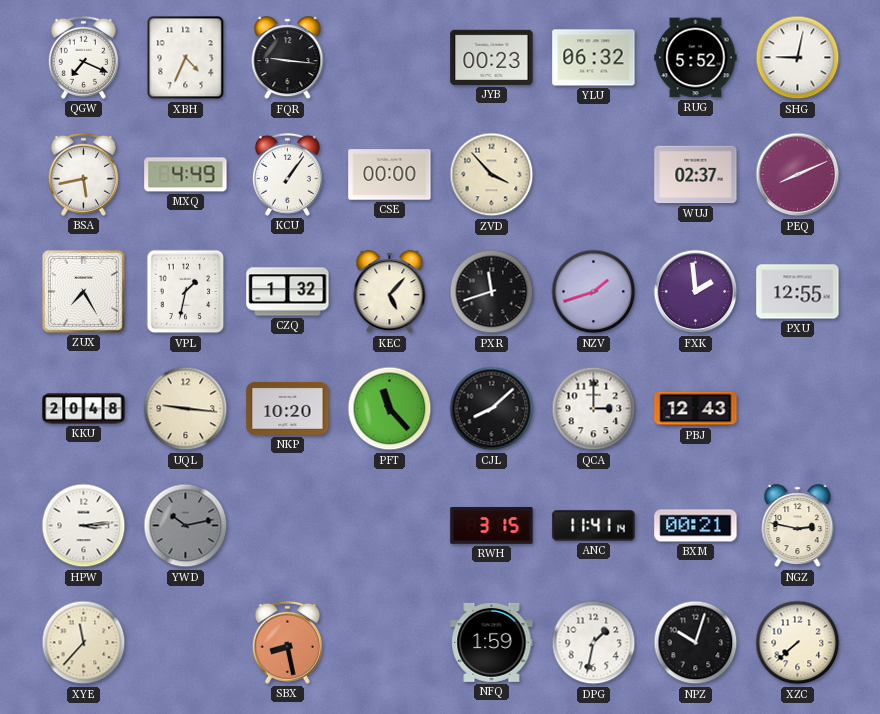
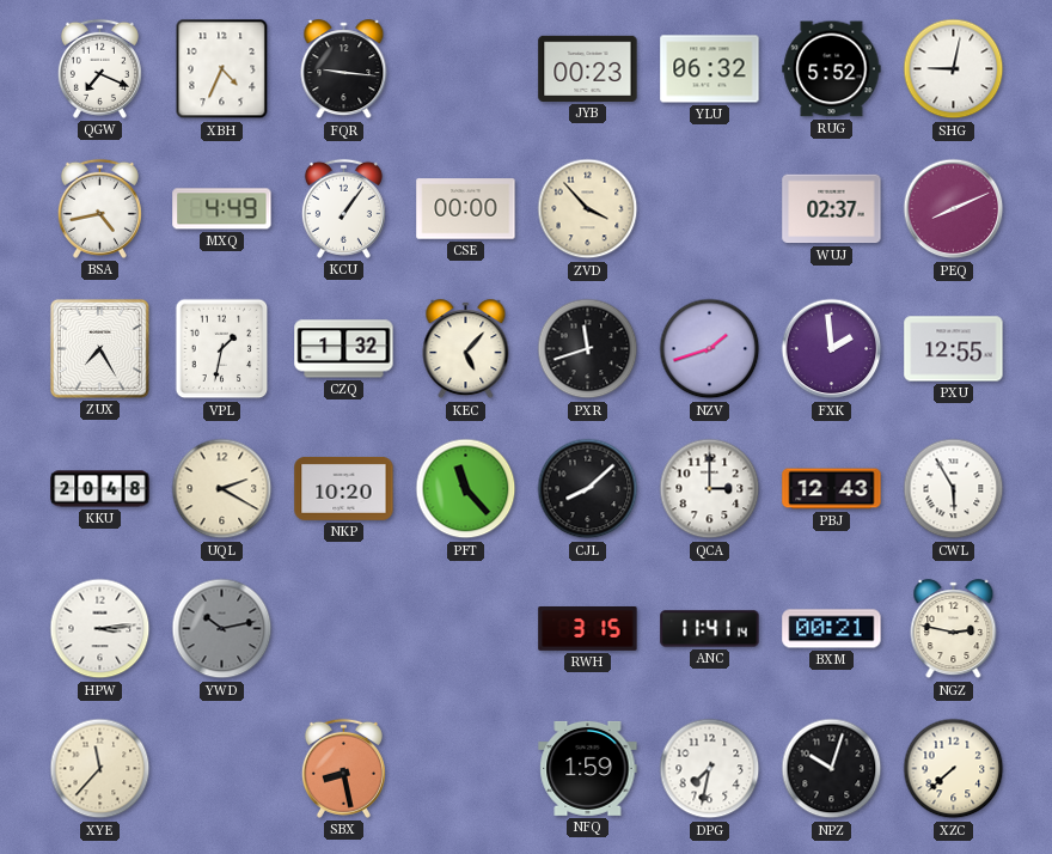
BSA: 5:43 -> 4:43
UQL: 9:16 -> 2:20
CWL: none -> 5:55
DPG: 1:32 -> 7:32
